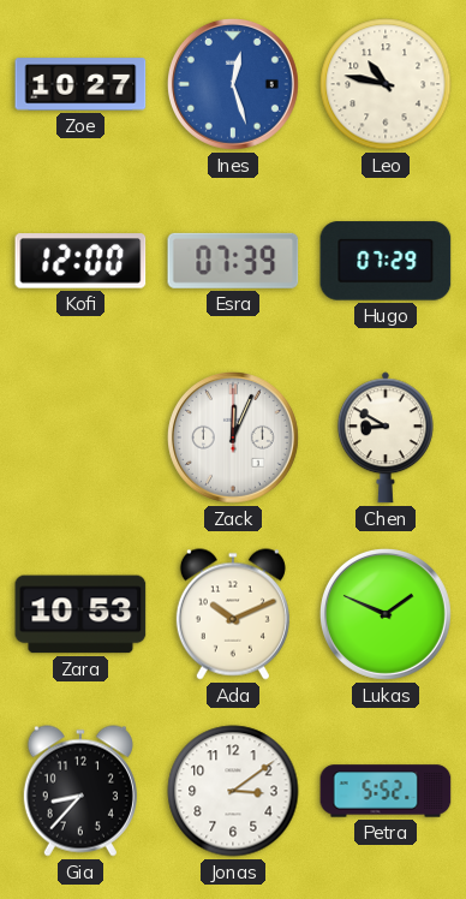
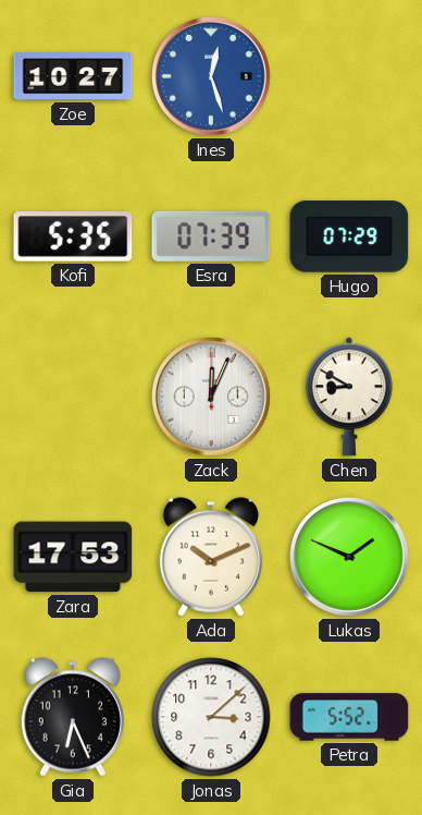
Leo: 10:47 -> none
Kofi: 12:00 -> 5:35
Zara: 10:53 -> 17:53
Gia: 8:37 -> 6:26
Jonas: 3:09 -> 3:08
